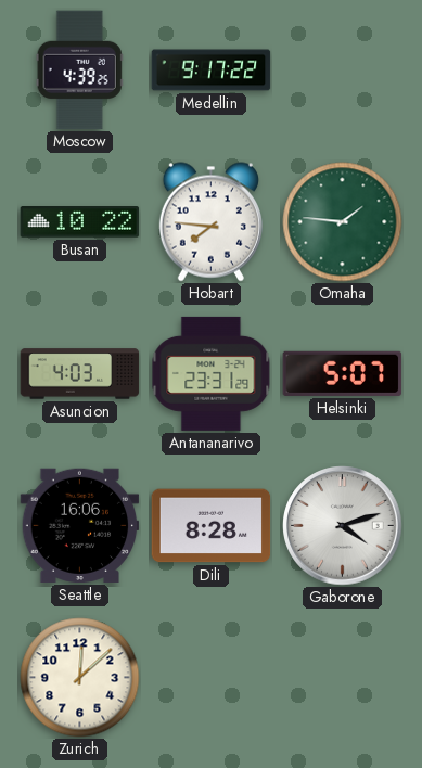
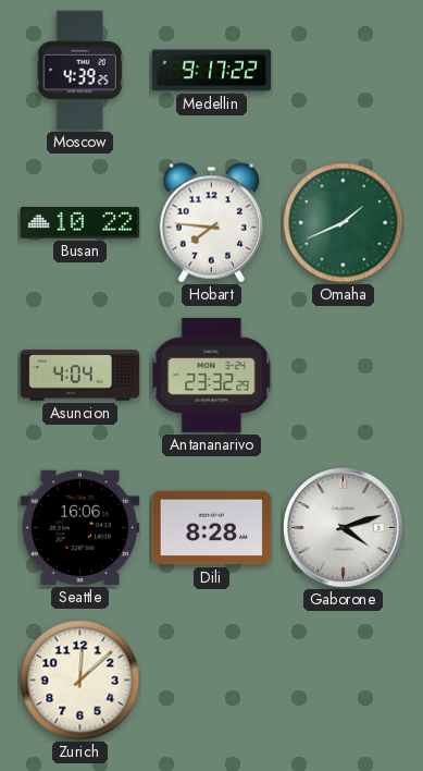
Omaha: 1:46 -> 1:41
Asuncion: 4:03 -> 4:04
Antananarivo: 23:31 -> 23:32
Helsinki: 5:07 -> none
